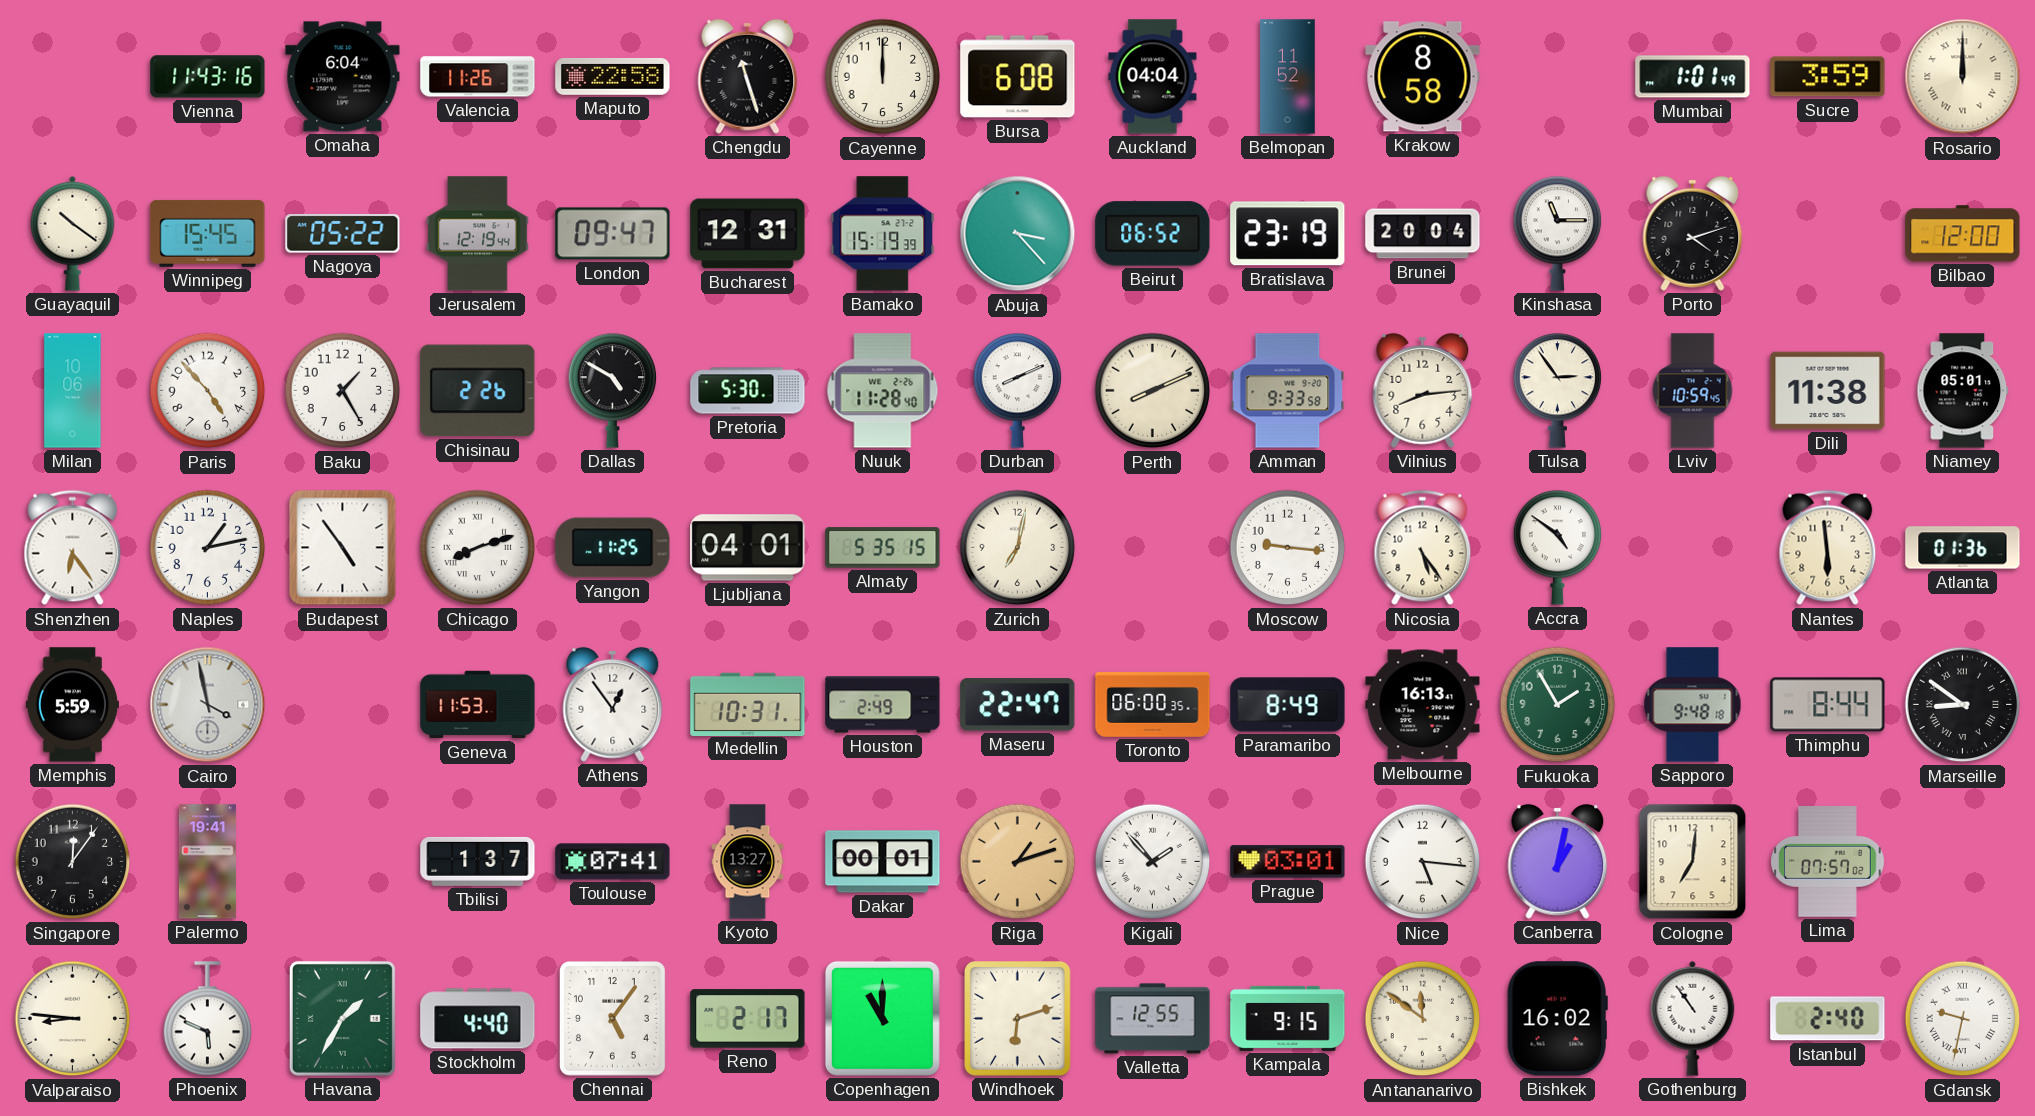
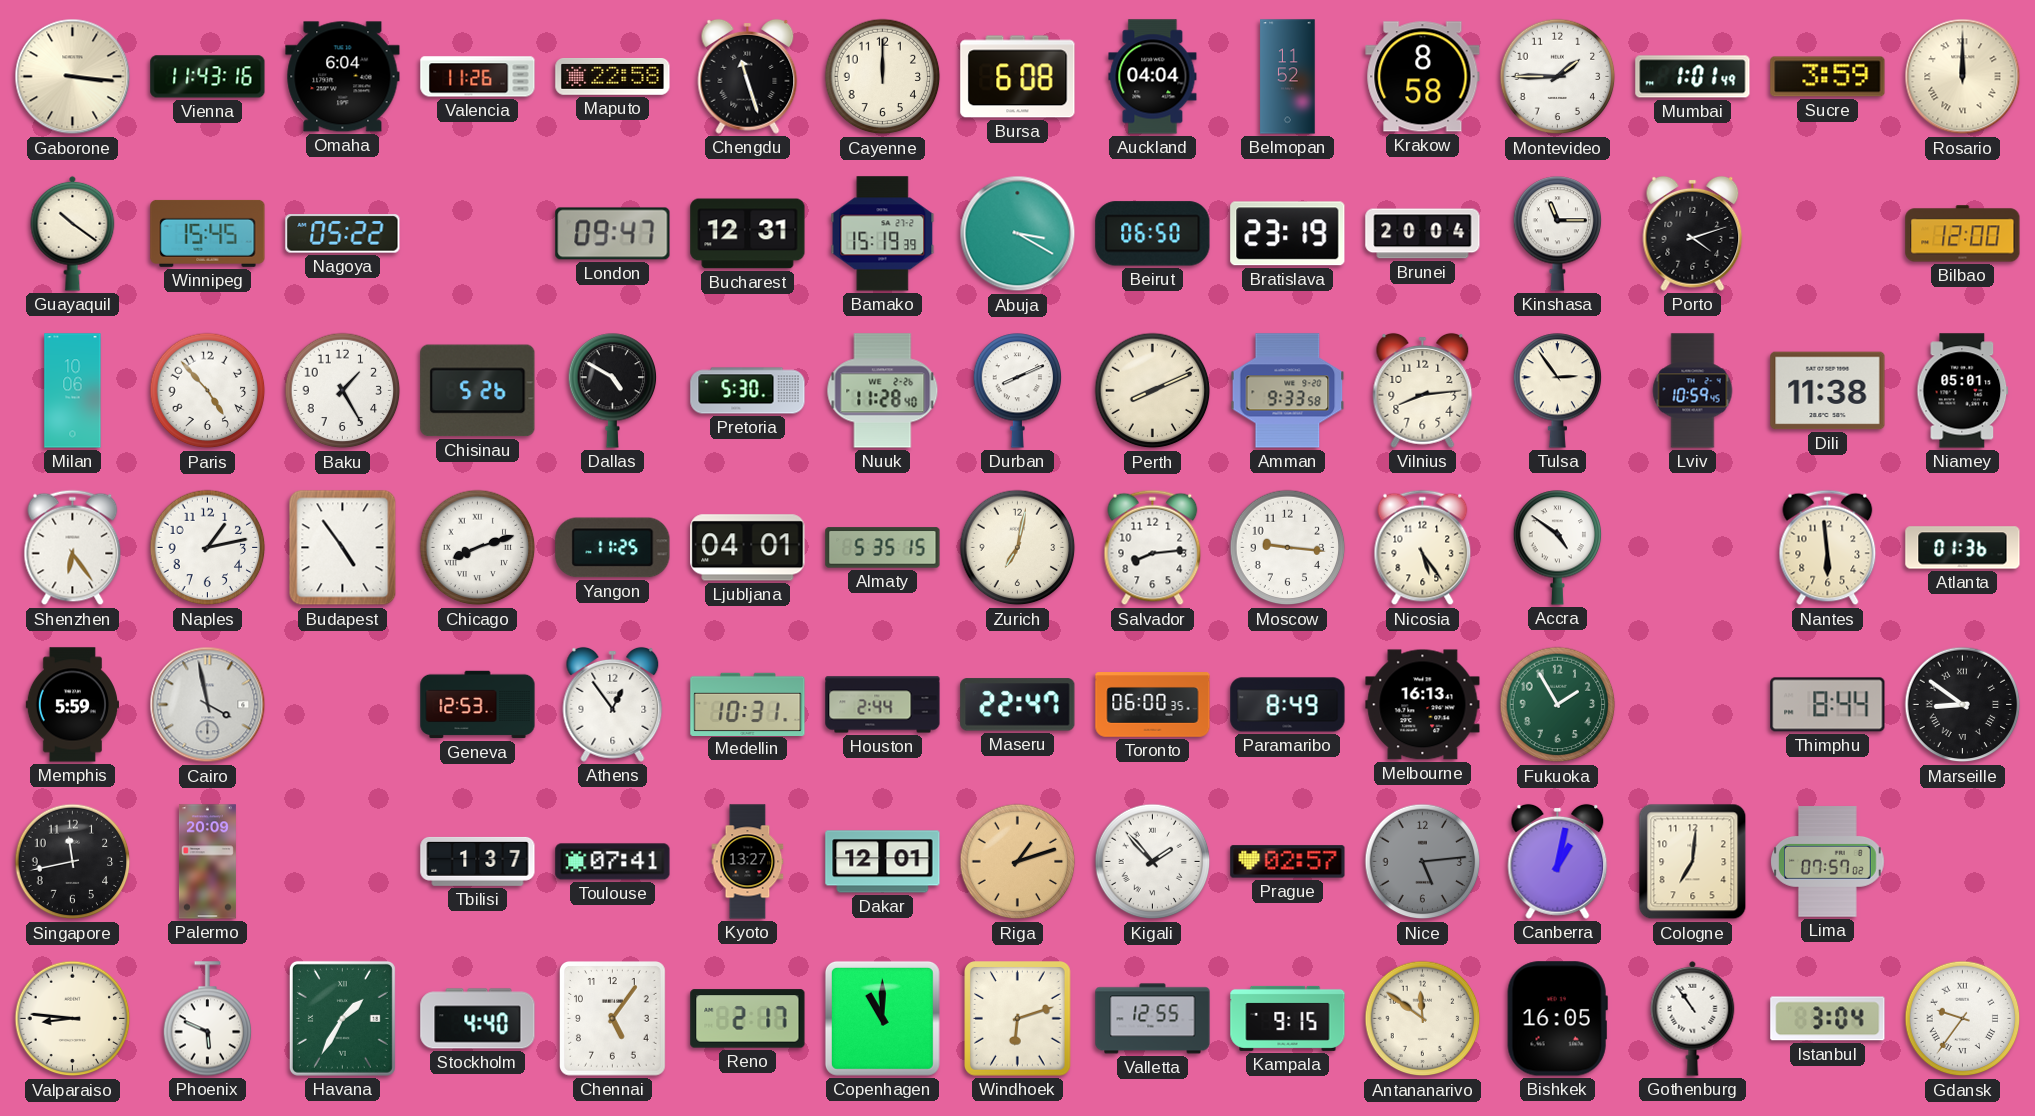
Gaborone: none -> 3:16
Montevideo: none -> 1:45
Jerusalem: 12:19 -> none
Abuja: 3:23 -> 3:20
Beirut: 06:52 -> 06:50
Chisinau: 2:26 -> 5:26
Salvador: none -> 8:14
Geneva: 11:53 -> 12:53
Houston: 2:49 -> 2:44
Sapporo: 9:48 -> none
Singapore: 12:06 -> 11:43
Palermo: 19:41 -> 20:09
Dakar: 00:01 -> 12:01
Prague: 03:01 -> 02:57
Nice: 5:16 -> 5:14
Nice dial: white -> grey
Bishkek: 16:02 -> 16:05
Istanbul: 2:40 -> 3:04
Gdansk: 9:32 -> 9:36
